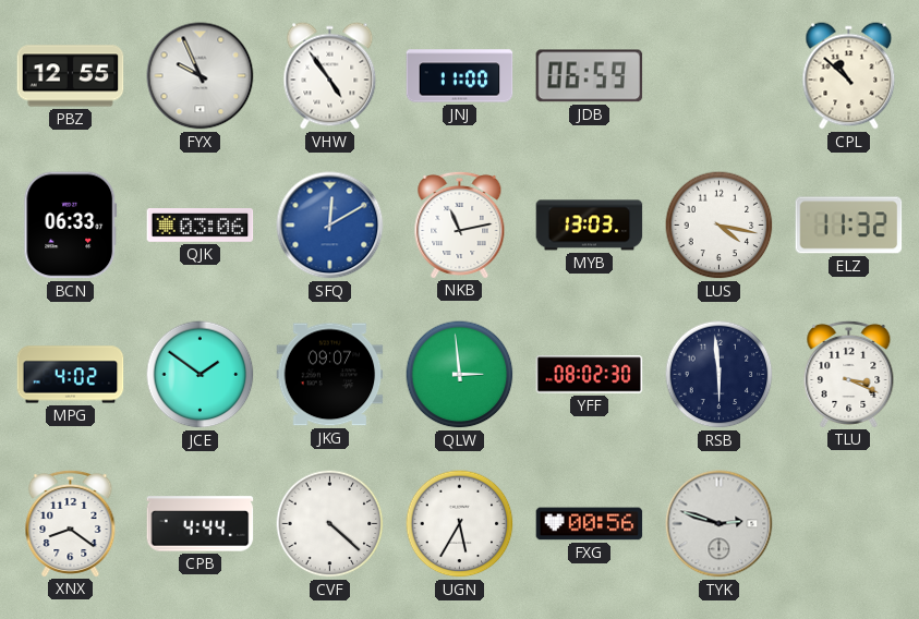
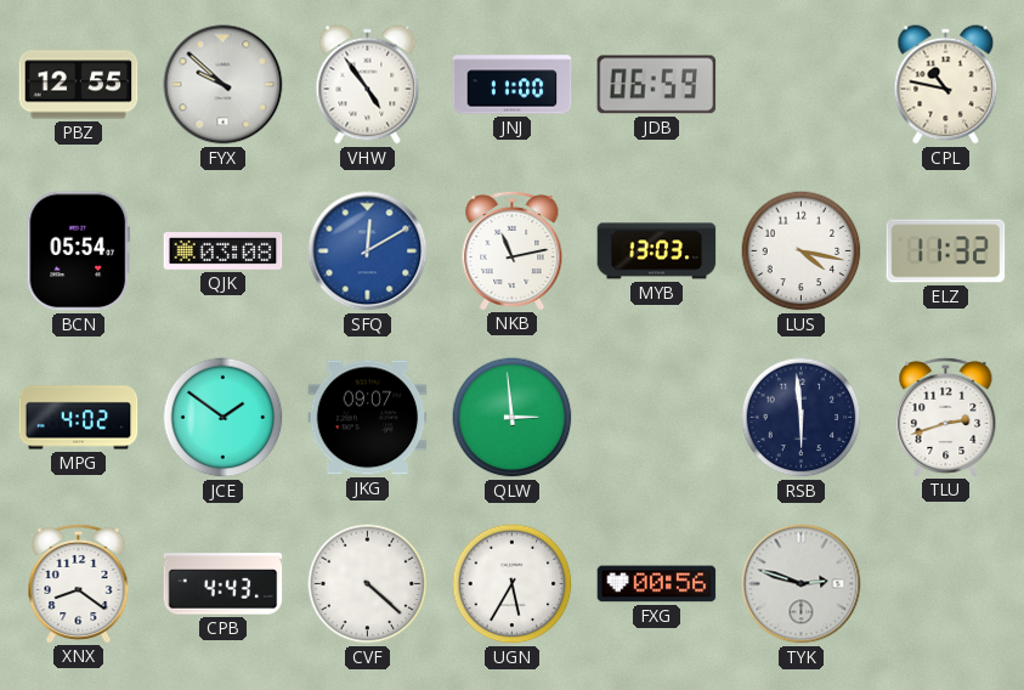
FYX: 9:56 -> 9:52
CPL: 10:52 -> 10:47
BCN: 06:33 -> 05:54
QJK: 03:06 -> 03:08
YFF: 08:02 -> none
TLU: 3:19 -> 2:42
CPB: 4:44 -> 4:43
